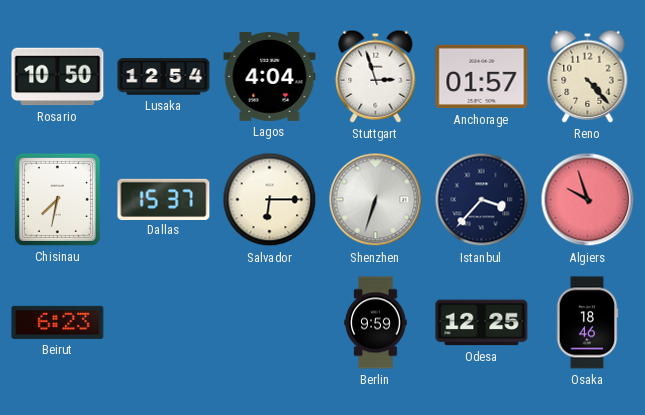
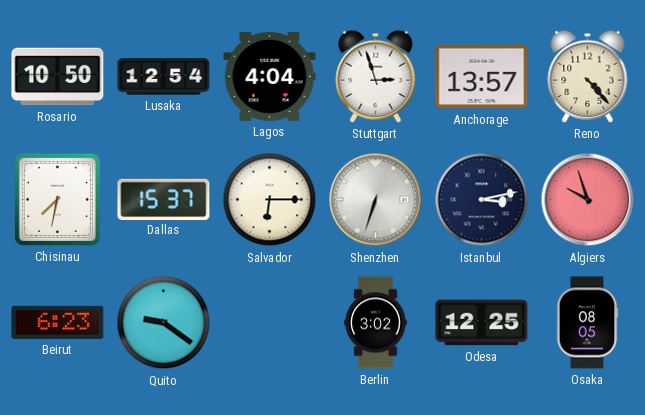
Anchorage: 01:57 -> 13:57
Istanbul: 3:37 -> 3:13
Quito: none -> 9:21
Berlin: 9:59 -> 3:02
Osaka: 18:46 -> 08:05
